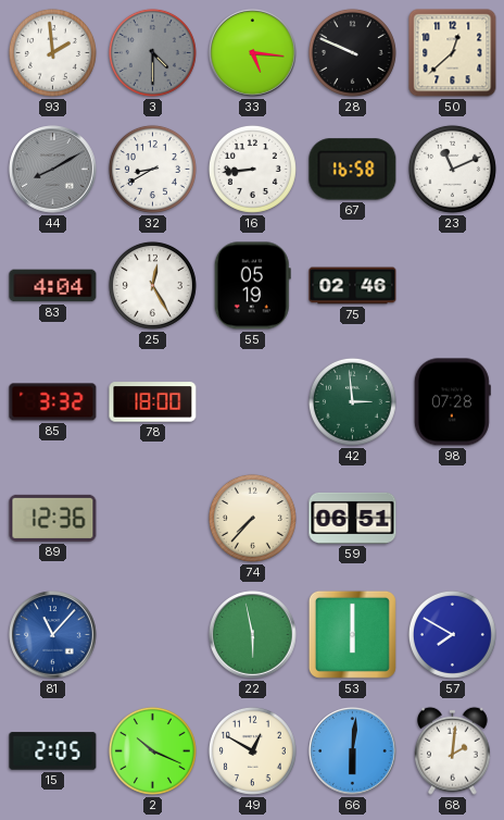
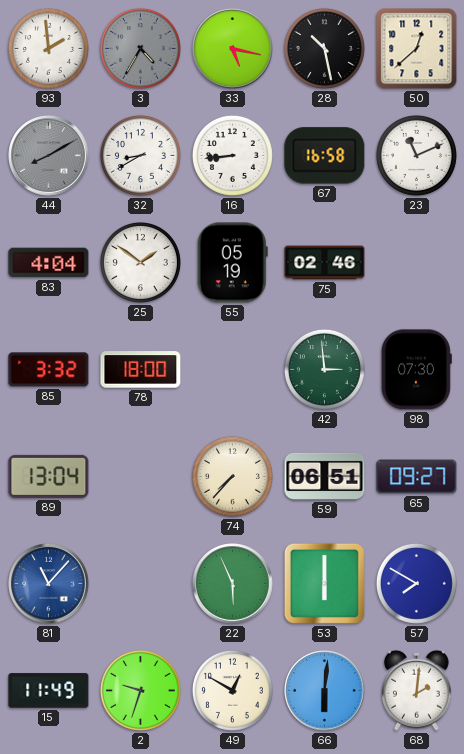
3: 4:30 -> 4:35
33: 5:16 -> 5:17
28: 9:49 -> 10:28
25: 12:25 -> 1:51
98: 07:28 -> 07:30
89: 12:36 -> 13:04
65: none -> 09:27
22: 5:58 -> 5:56
15: 2:05 -> 11:49
2: 10:19 -> 9:33
